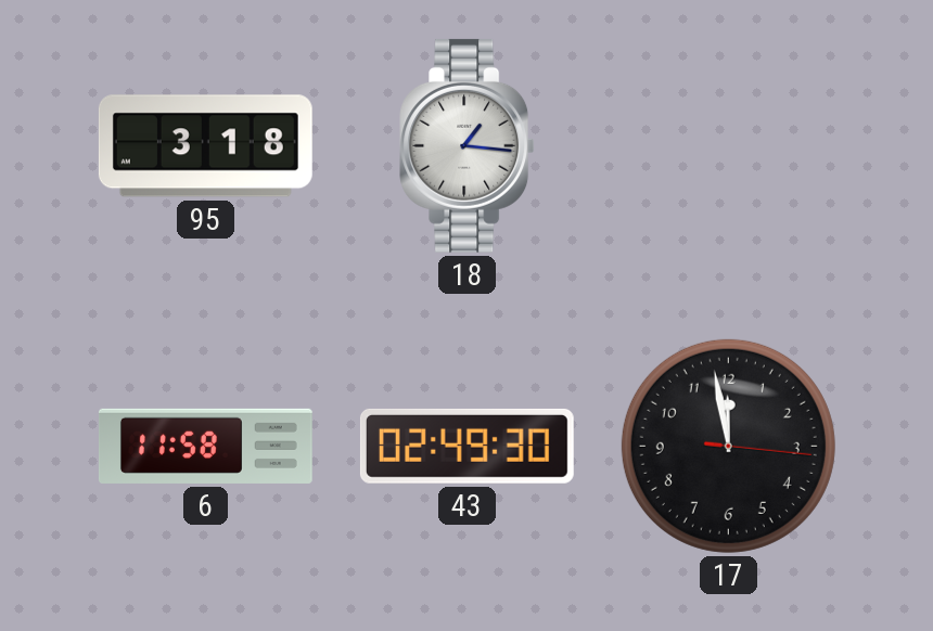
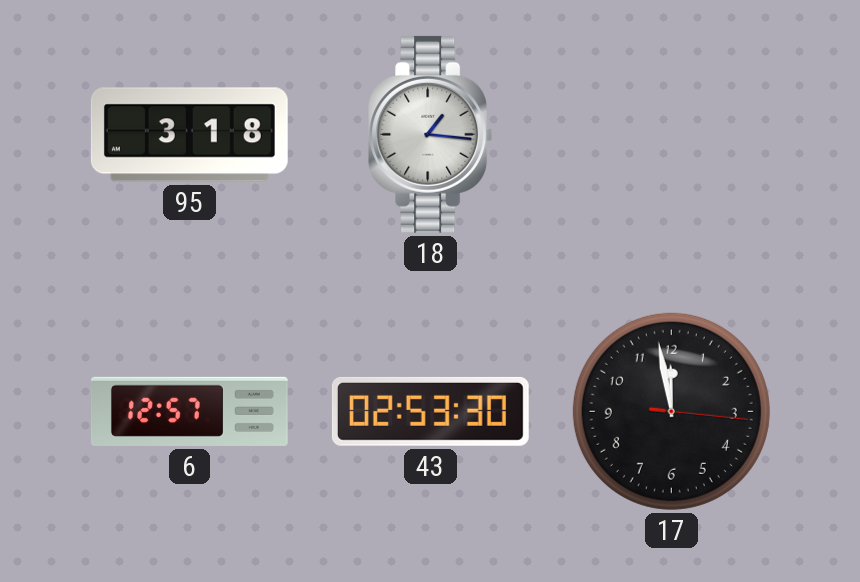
6: 11:58 -> 12:57
43: 02:49 -> 02:53
